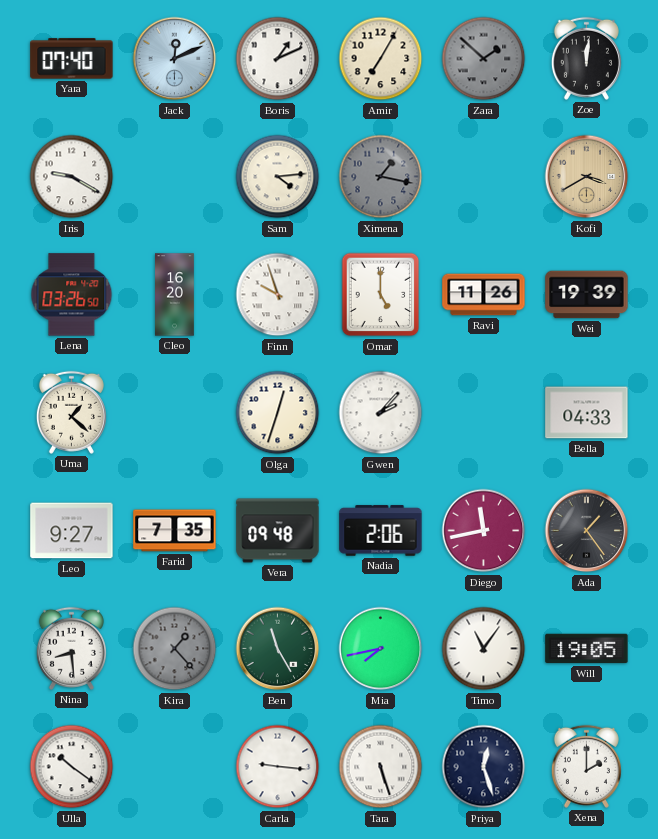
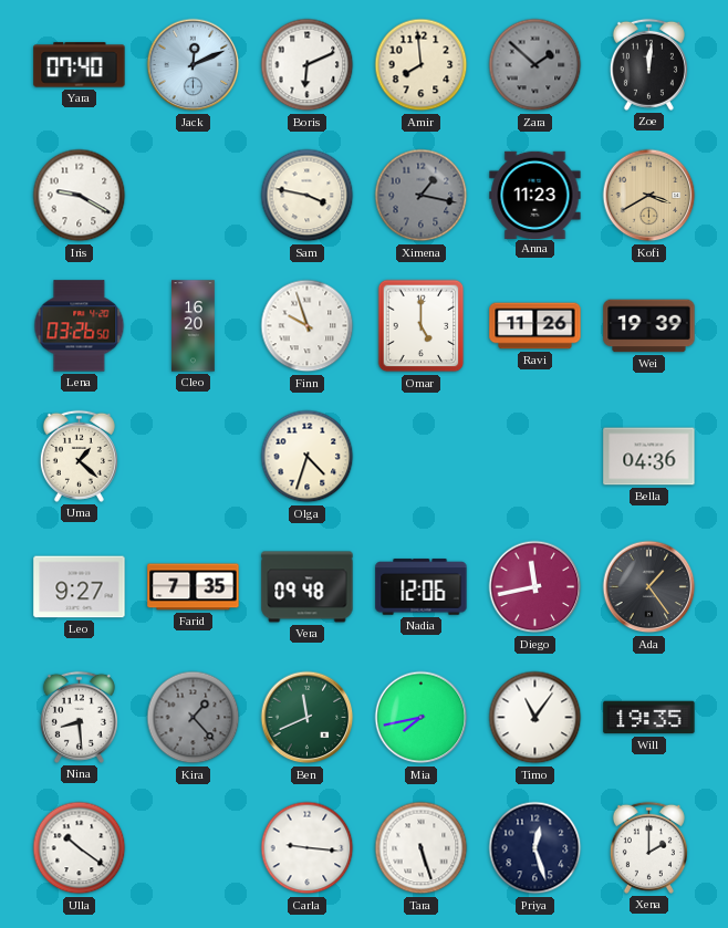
Boris: 1:11 -> 6:11
Amir: 7:05 -> 7:59
Sam: 4:14 -> 3:47
Anna: none -> 11:23
Olga: 12:33 -> 4:33
Gwen: 2:07 -> none
Bella: 04:33 -> 04:36
Nadia: 2:06 -> 12:06
Ben: 11:25 -> 11:41
Will: 19:05 -> 19:35
